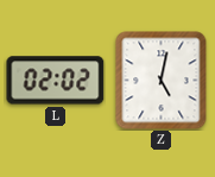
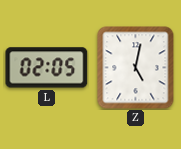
L: 02:02 -> 02:05
